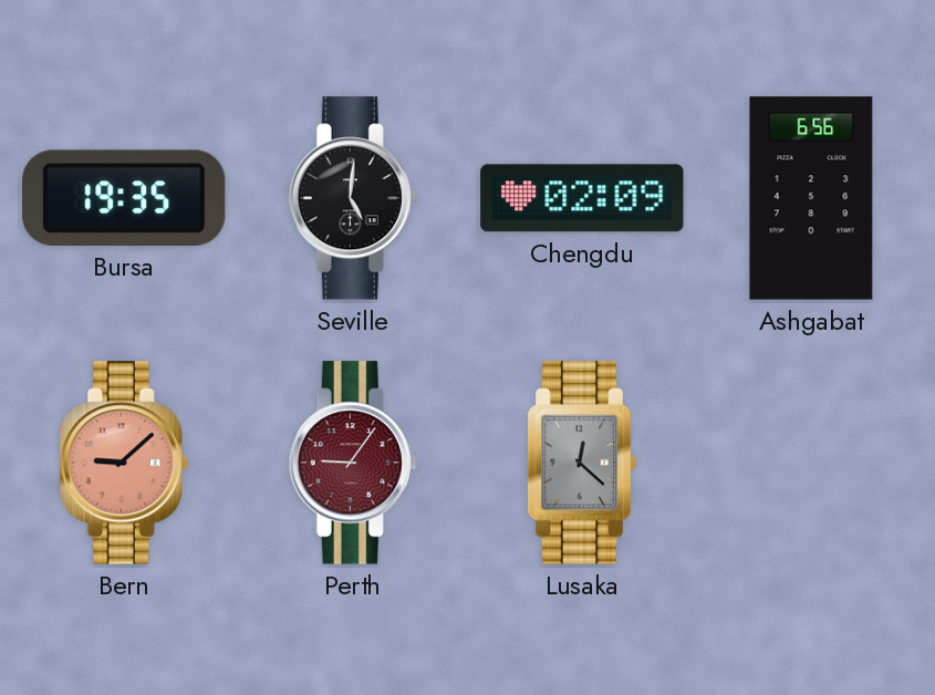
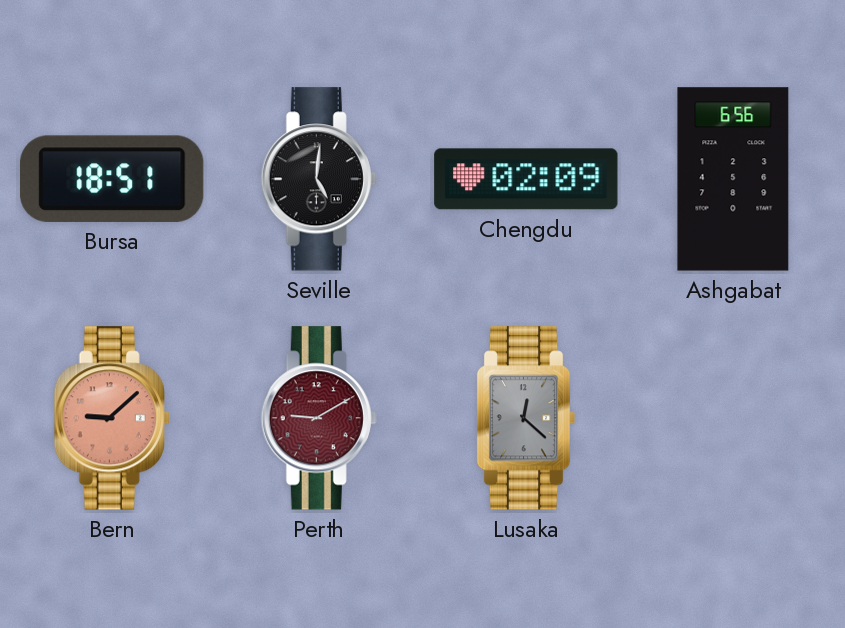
Bursa: 19:35 -> 18:51
Perth: 9:06 -> 9:10
